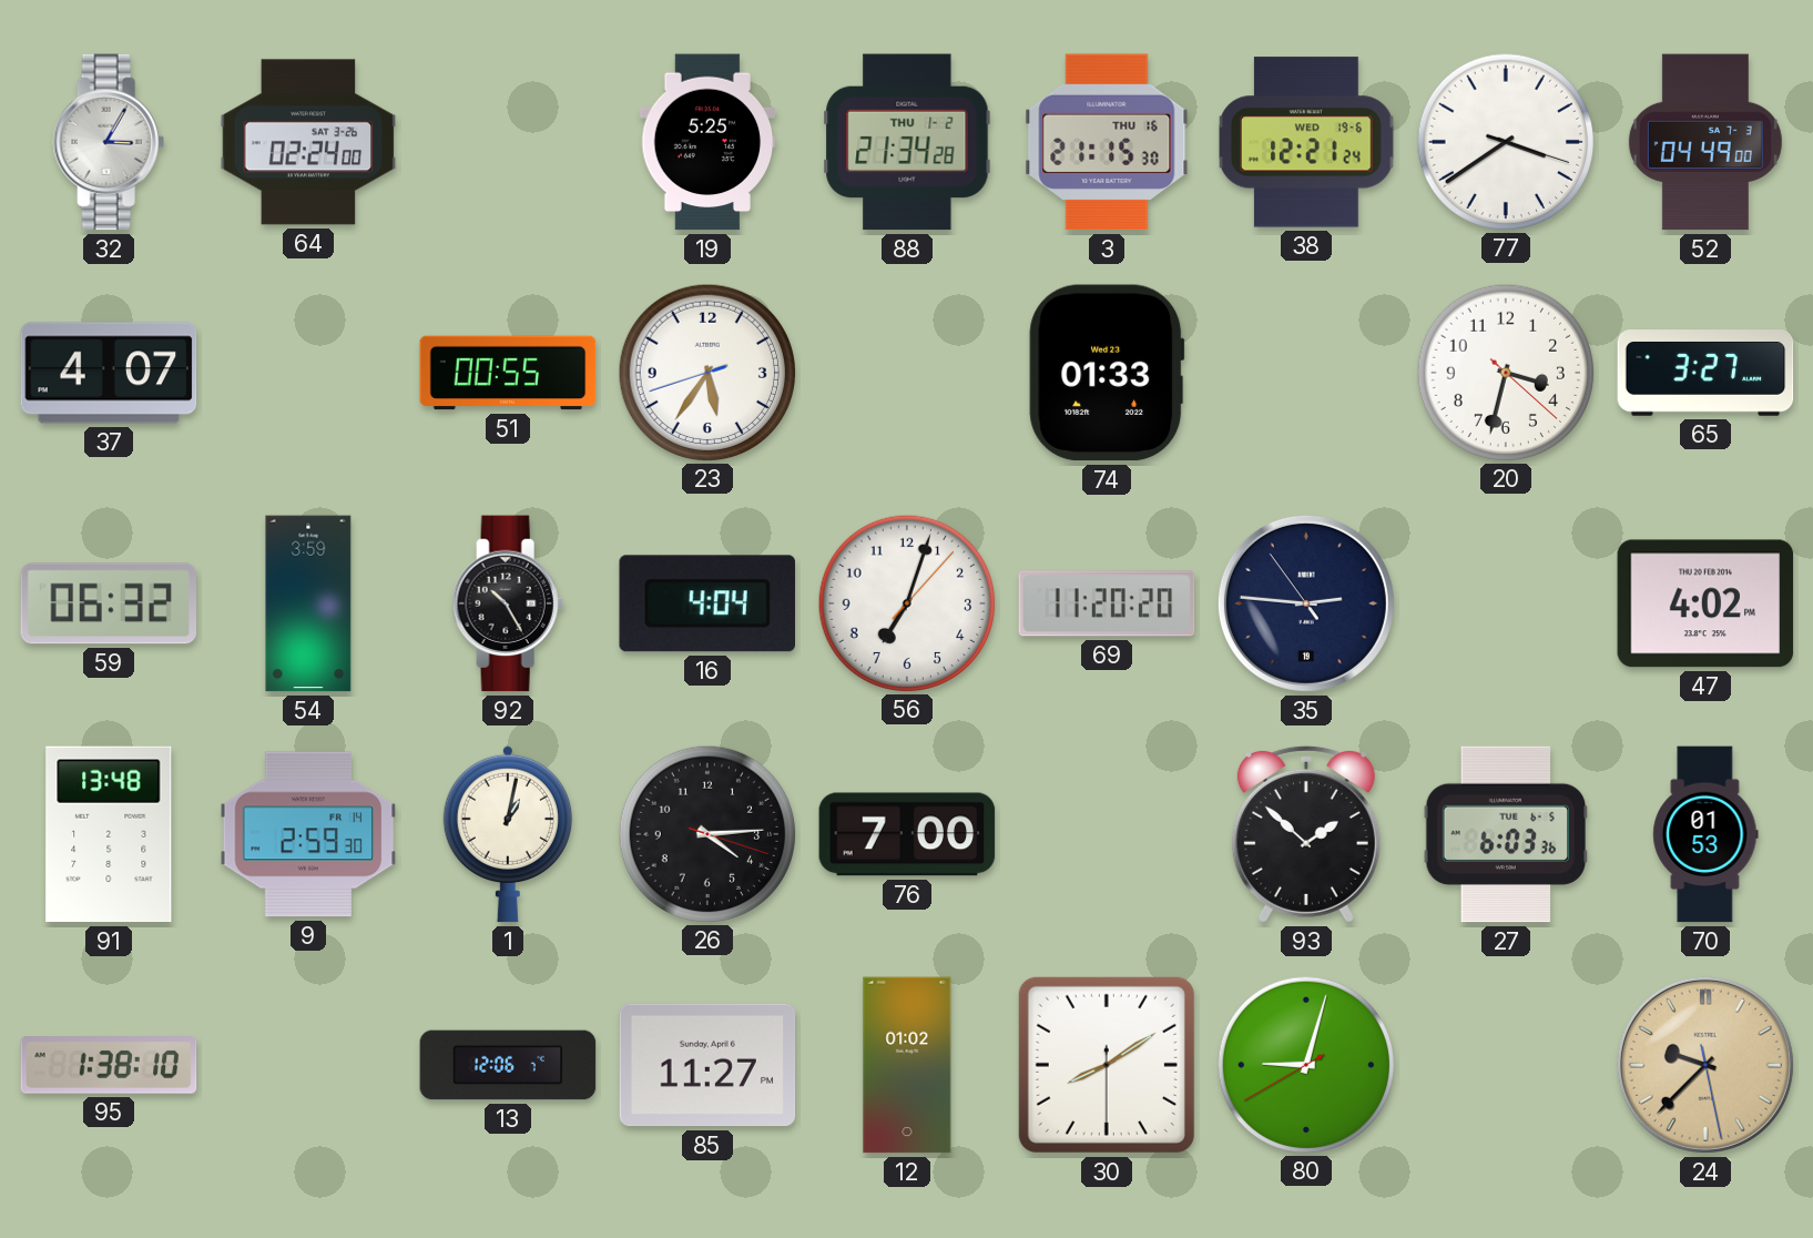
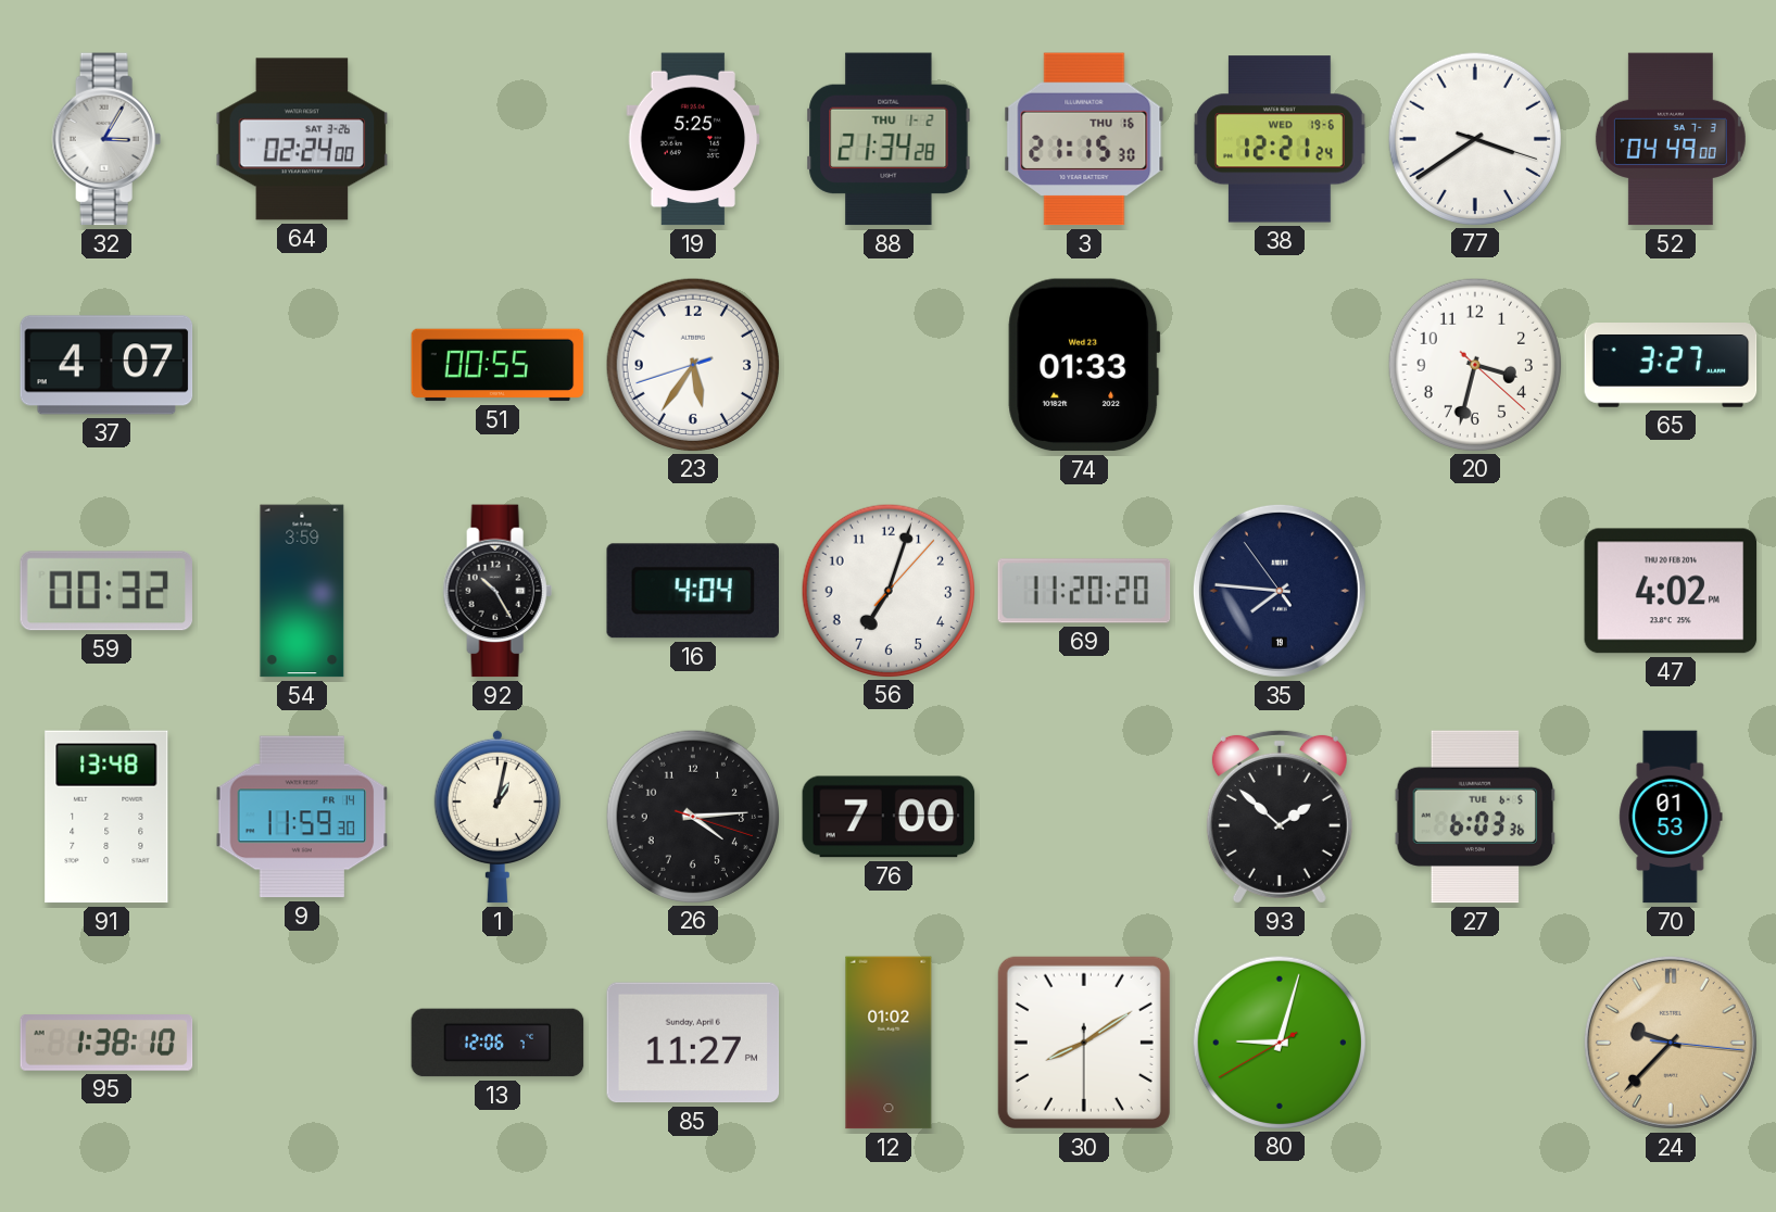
59: 06:32 -> 00:32
35: 2:45 -> 7:45
9: 2:59 -> 11:59
24: 9:37:28 -> 9:37:16
